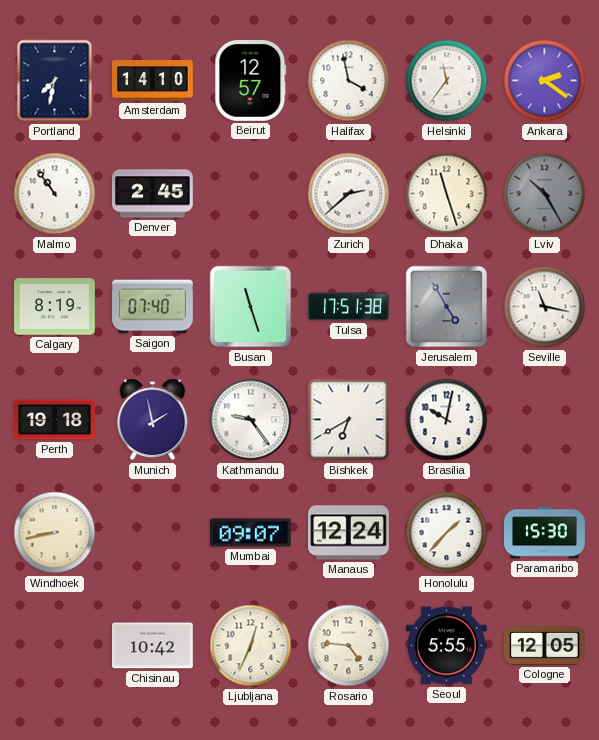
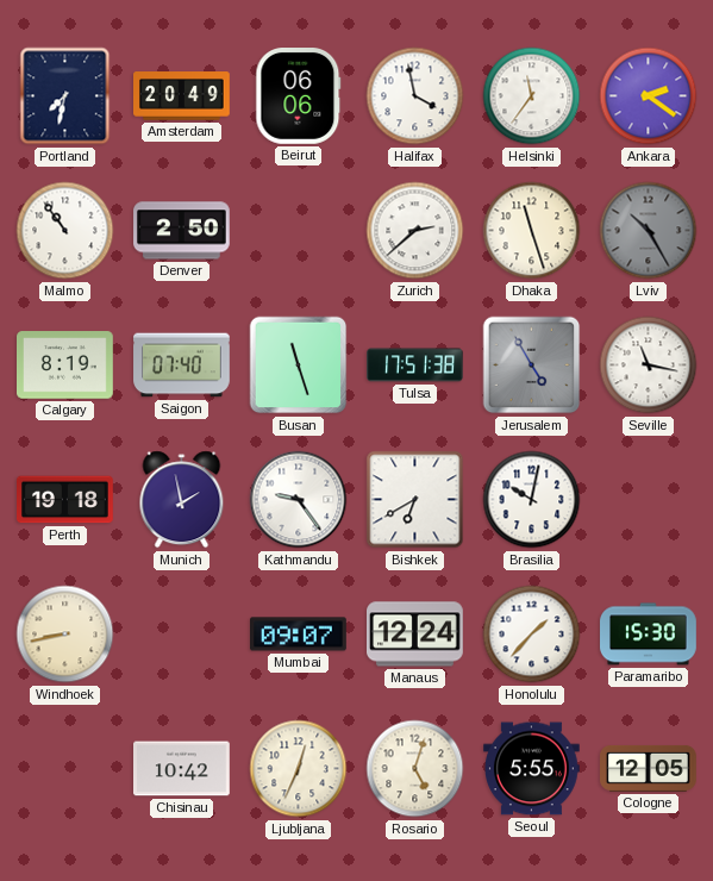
Amsterdam: 14:10 -> 20:49
Beirut: 12:57 -> 06:06
Denver: 2:45 -> 2:50
Rosario: 4:46 -> 5:03
